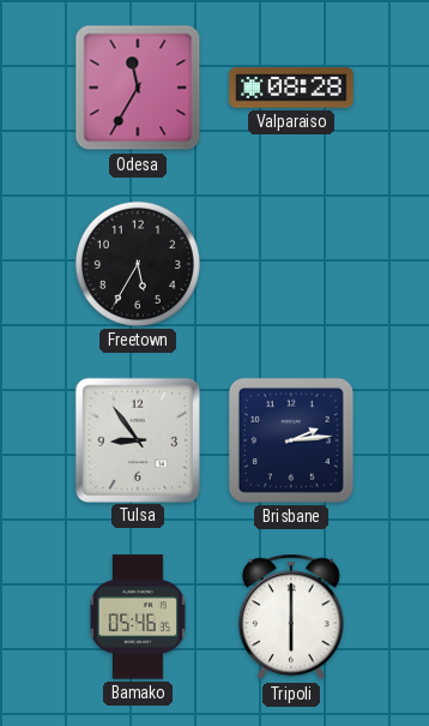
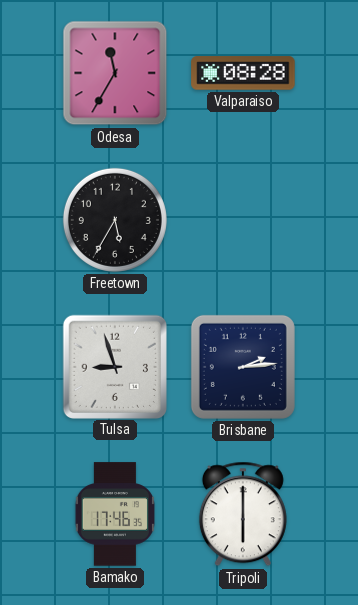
Tulsa: 8:54 -> 8:57
Bamako: 05:46 -> 17:46
